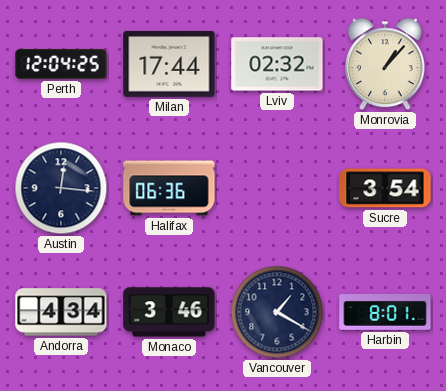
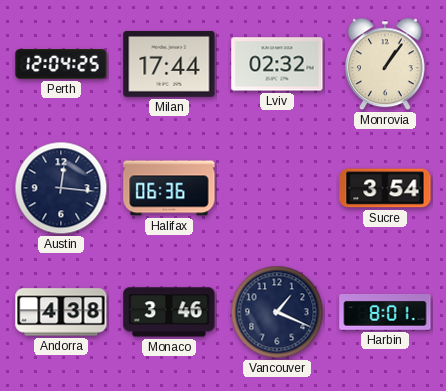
Monrovia: 1:07 -> 1:06
Andorra: 4:34 -> 4:38
Vancouver: 1:20 -> 1:19
